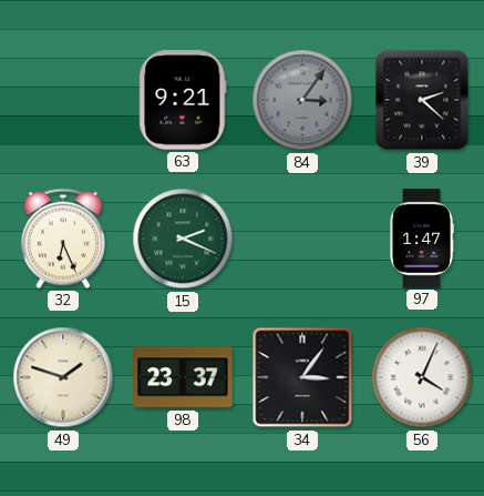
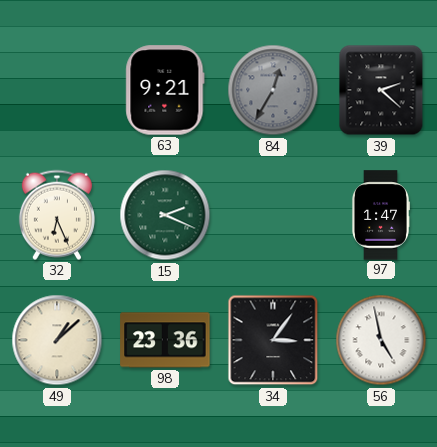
84: 3:06 -> 12:35
49: 1:48 -> 1:08
98: 23:37 -> 23:36
56: 4:04 -> 4:58
